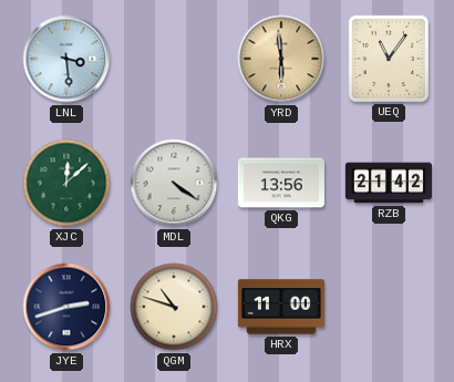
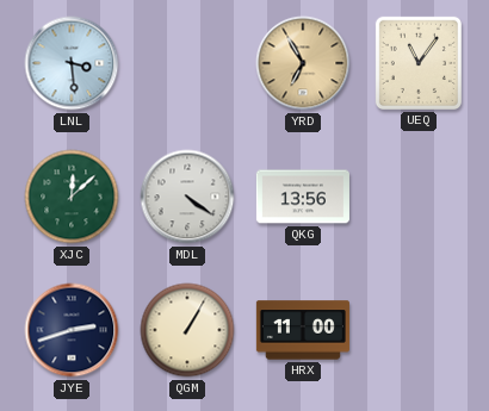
YRD: 5:59 -> 6:55
RZB: 21:42 -> none
QGM: 10:48 -> 1:05
